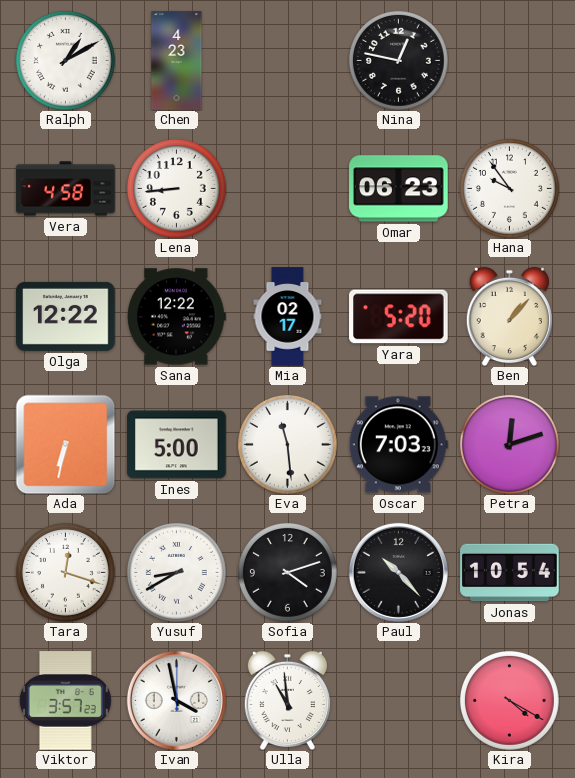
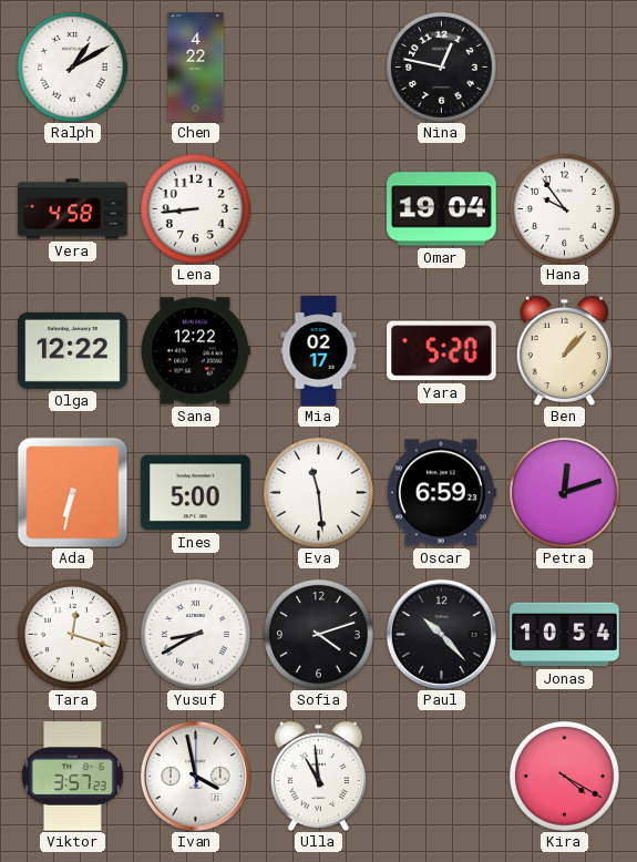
Chen: 4:23 -> 4:22
Omar: 06:23 -> 19:04
Oscar: 7:03 -> 6:59
